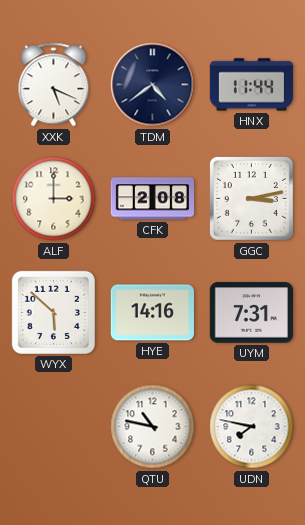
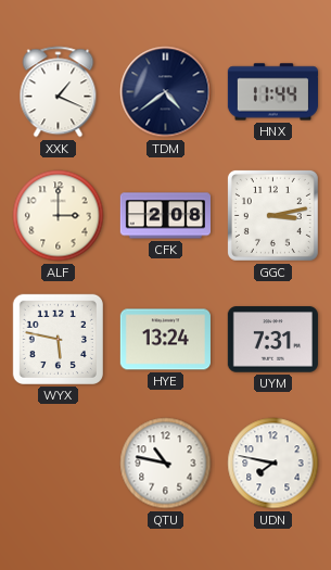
XXK: 5:19 -> 1:19
WYX: 5:52 -> 5:47
HYE: 14:16 -> 13:24
